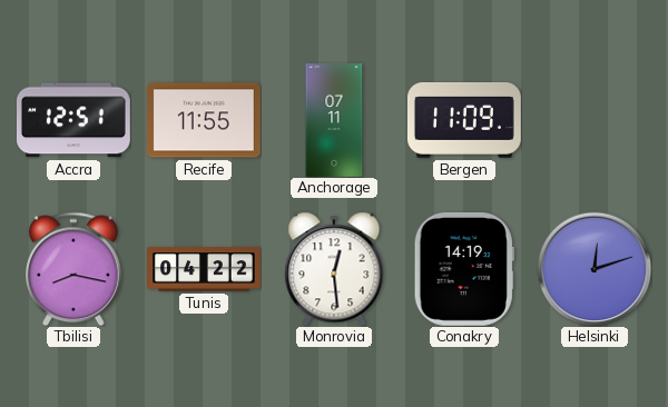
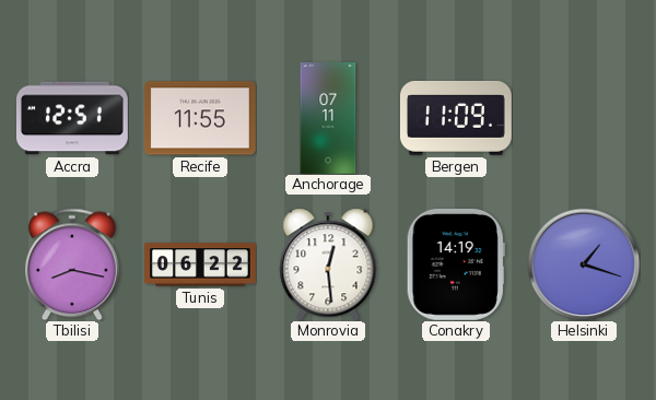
Tunis: 04:22 -> 06:22
Helsinki: 12:12 -> 1:18
